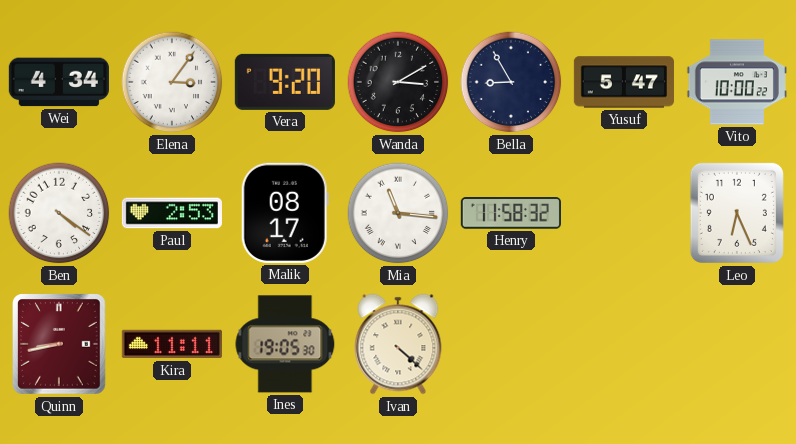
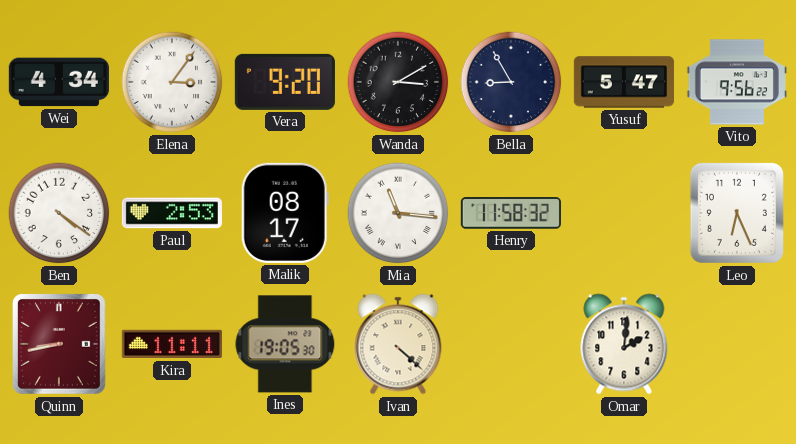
Vito: 10:00 -> 9:56
Omar: none -> 2:01
